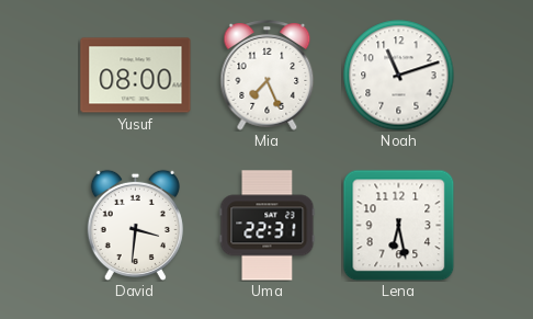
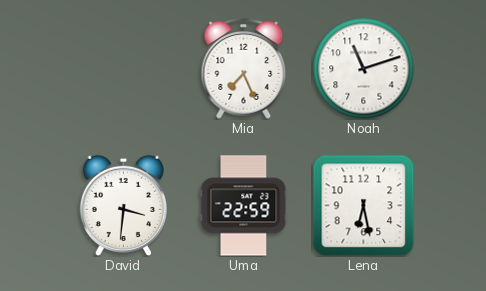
Yusuf: 08:00 -> none
Uma: 22:31 -> 22:59
